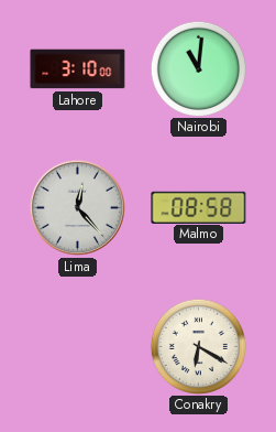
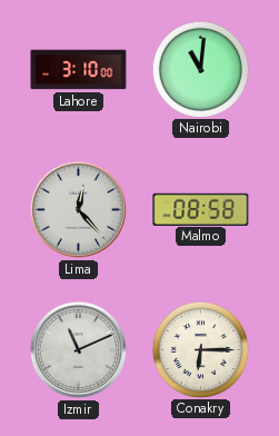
Izmir: none -> 11:11
Conakry: 6:20 -> 6:15
